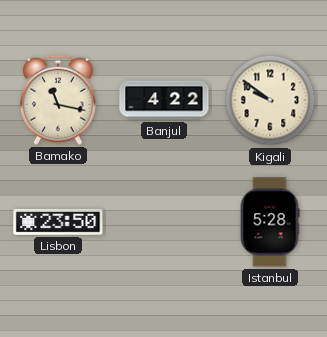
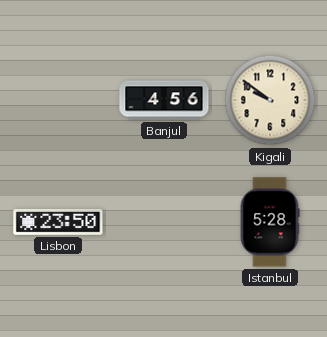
Bamako: 11:17 -> none
Banjul: 4:22 -> 4:56
